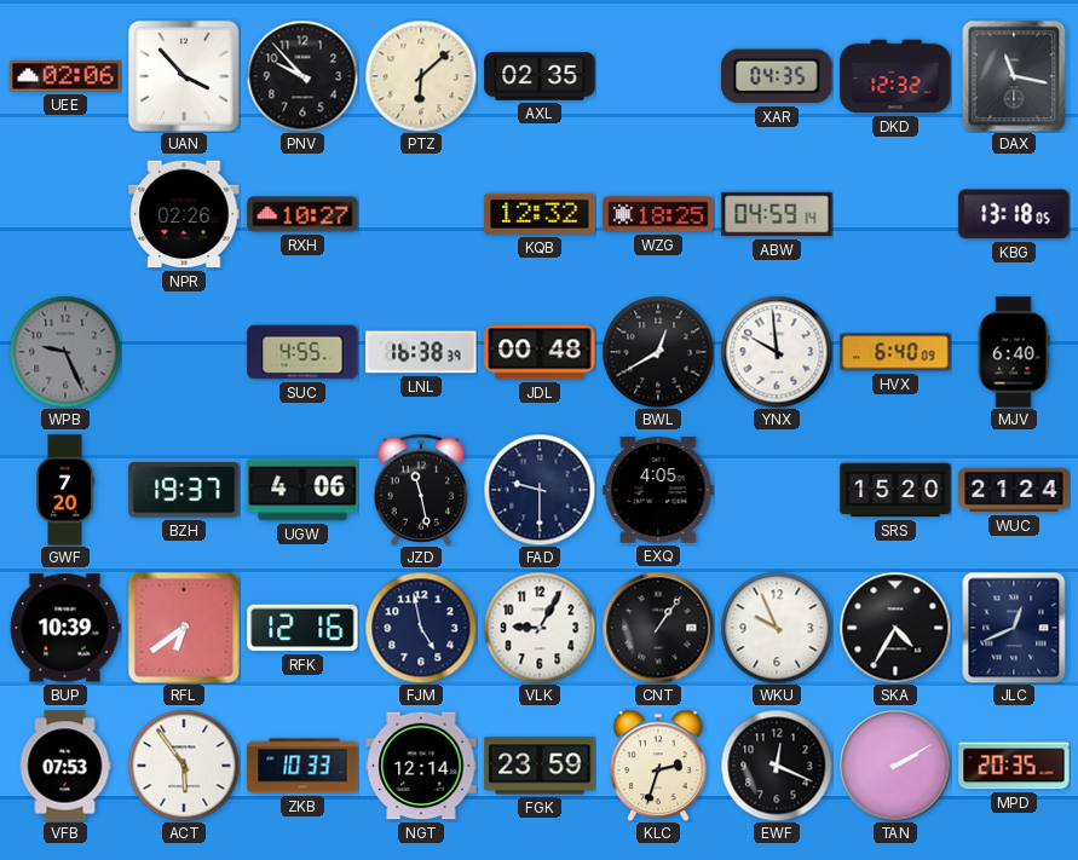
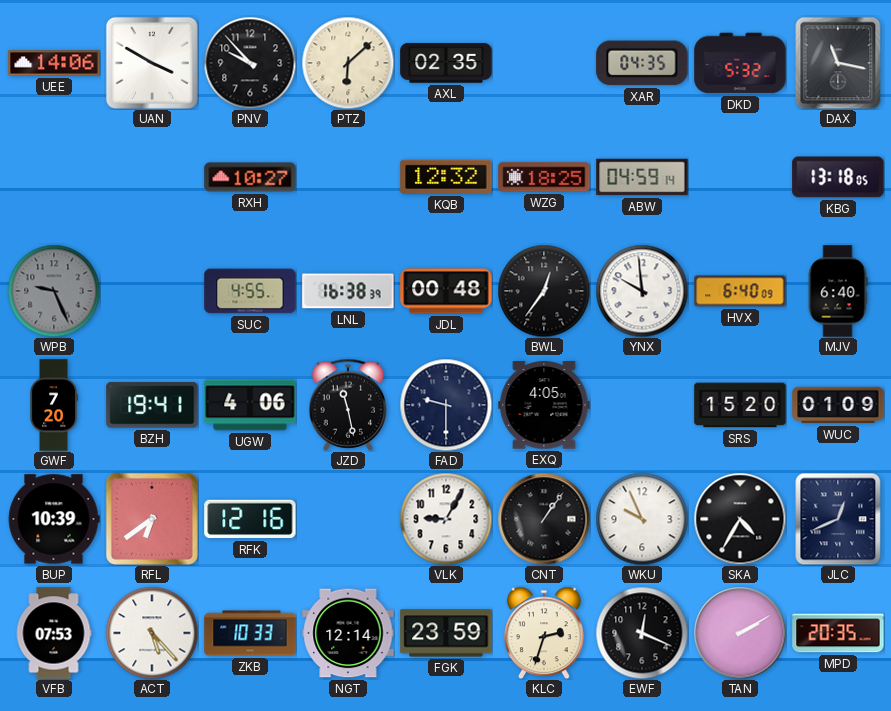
UEE: 02:06 -> 14:06
UAN: 3:53 -> 3:50
DKD: 12:32 -> 5:32
NPR: 02:26 -> none
BWL: 12:40 -> 12:36
BZH: 19:37 -> 19:41
WUC: 21:24 -> 01:09
FJM: 4:58 -> none
ACT: 5:54 -> 5:23
